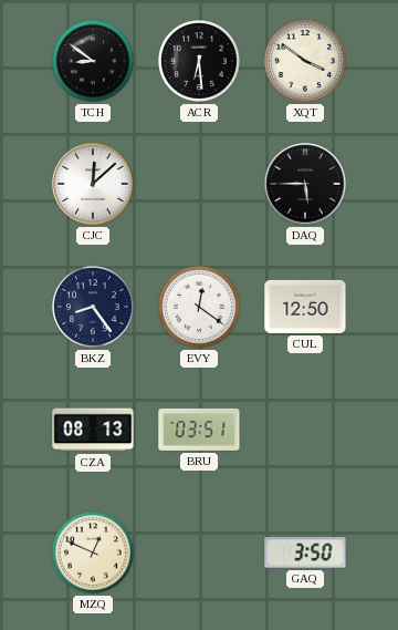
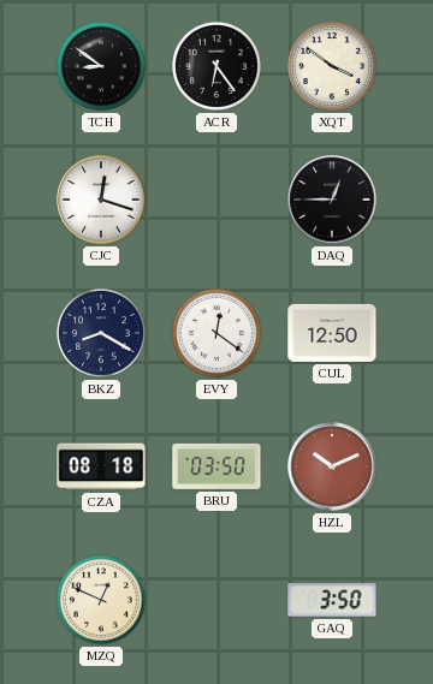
ACR: 6:29 -> 6:24
CJC: 12:08 -> 12:18
DAQ: 5:45 -> 12:45
BKZ: 8:24 -> 8:20
CZA: 08:13 -> 08:18
BRU: 03:51 -> 03:50
HZL: none -> 10:11
